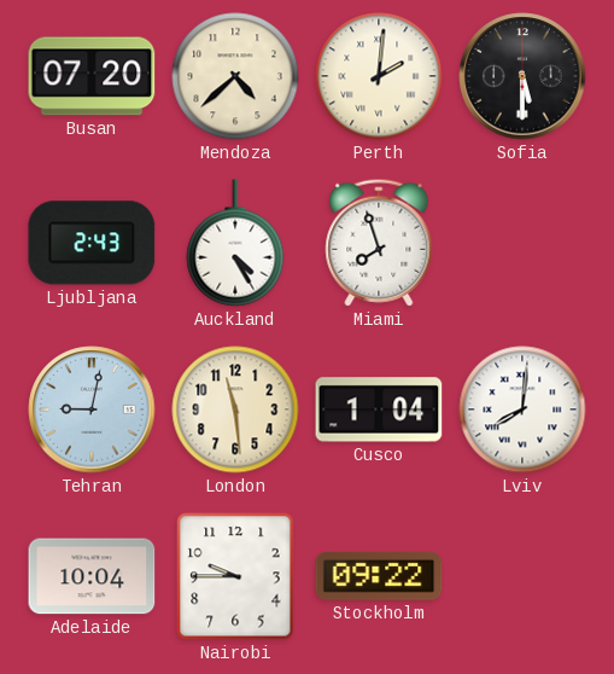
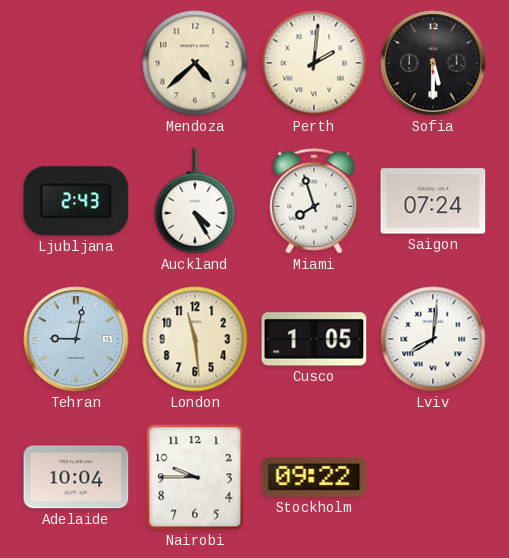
Busan: 07:20 -> none
Saigon: none -> 07:24
Cusco: 1:04 -> 1:05
